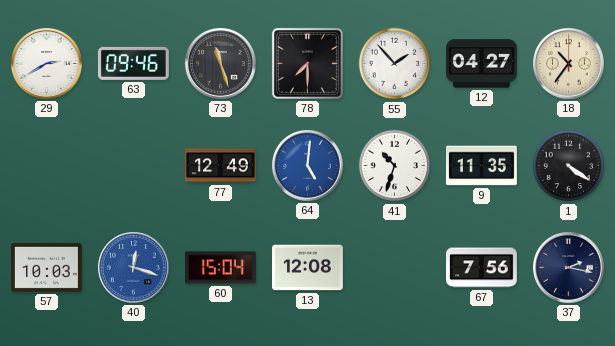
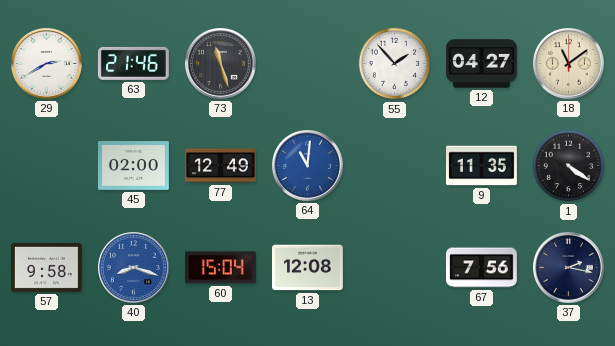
63: 09:46 -> 21:46
78: 7:30 -> none
18: 10:36 -> 11:09
45: none -> 02:00
64: 5:01 -> 11:01
41: 10:33 -> none
57: 10:03 -> 9:58
40: 12:18 -> 8:18
